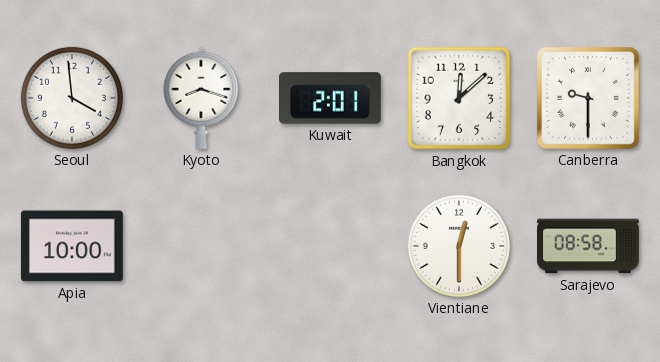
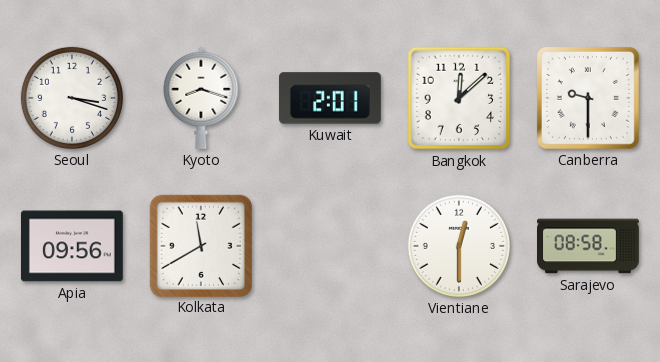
Seoul: 3:59 -> 3:18
Apia: 10:00 -> 09:56
Kolkata: none -> 11:40
